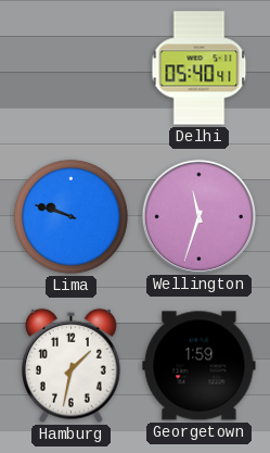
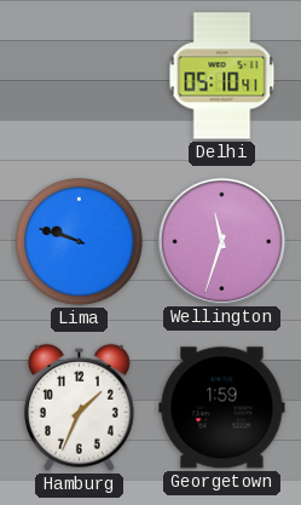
Delhi: 05:40 -> 05:10
Hamburg: 1:32 -> 1:34
